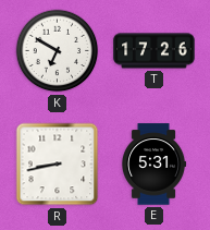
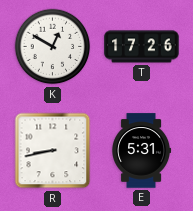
K: 6:50 -> 12:50
